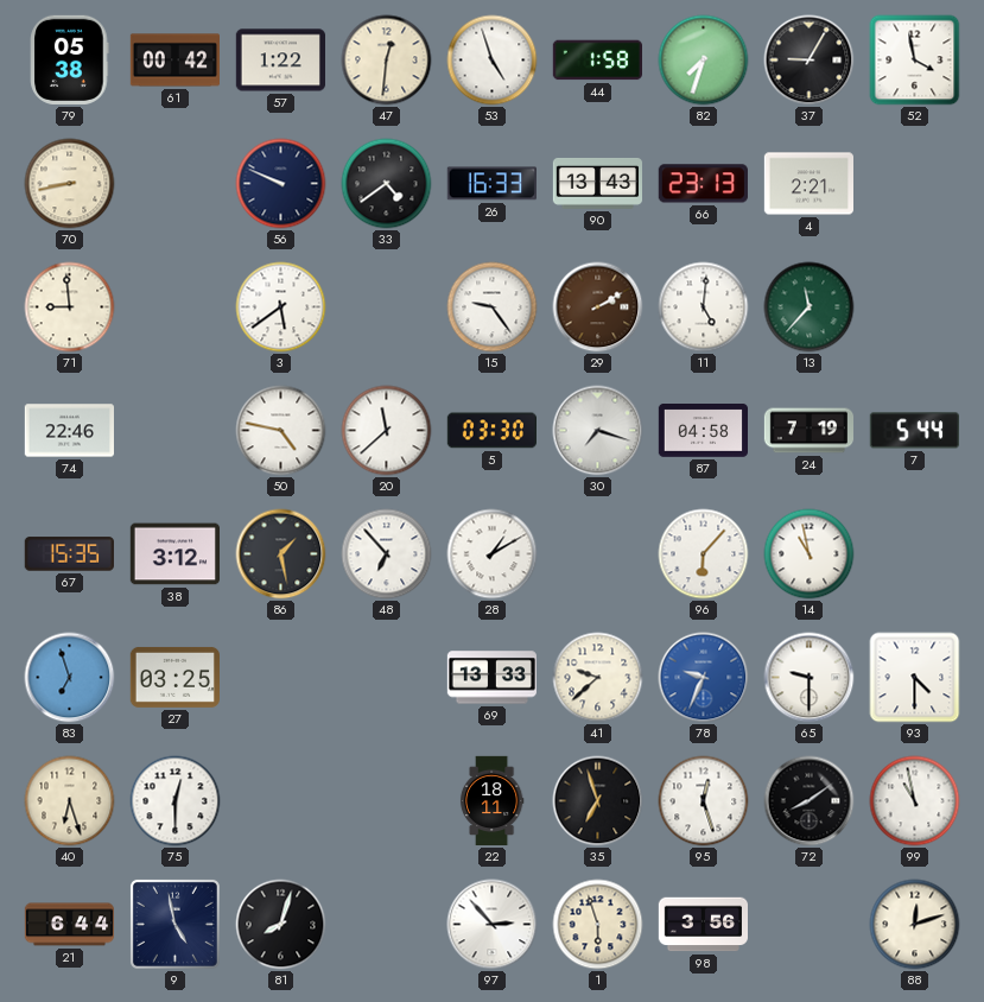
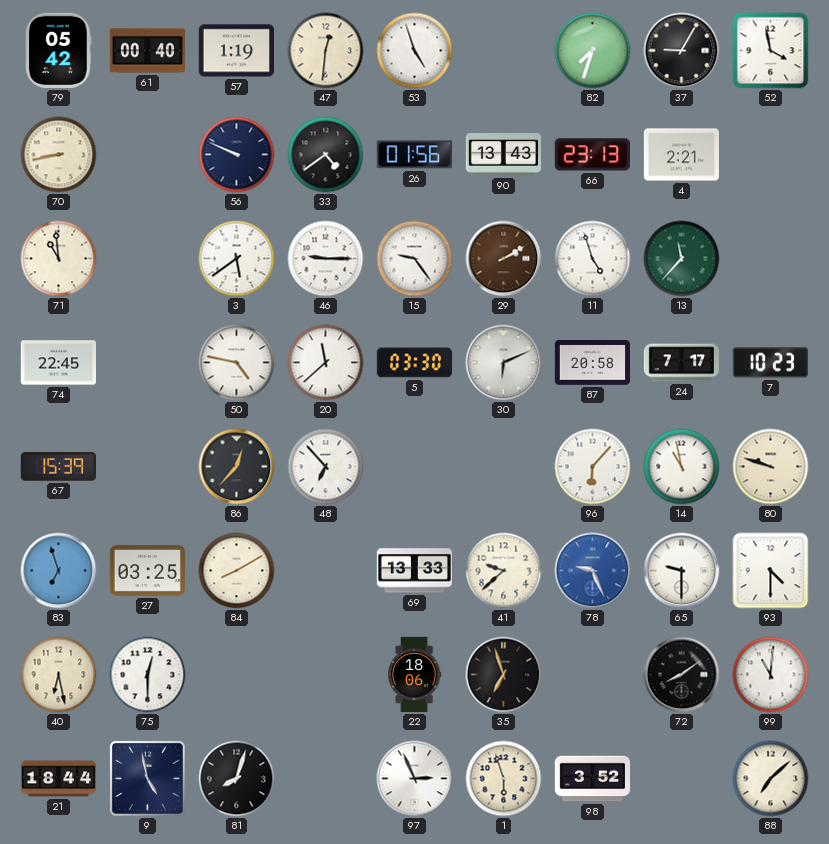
79: 05:38 -> 05:42
61: 00:42 -> 00:40
57: 1:22 -> 1:19
44: 1:58 -> none
26: 16:33 -> 01:56
71: 8:59 -> 10:59
46: none -> 9:15
11: 5:01 -> 4:57
74: 22:46 -> 22:45
30: 7:18 -> 6:11
87: 04:58 -> 20:58
24: 7:19 -> 7:17
7: 5:44 -> 10:23
67: 15:35 -> 15:39
38: 3:12 -> none
86: 1:28 -> 12:37
28: 1:10 -> none
80: none -> 9:48
84: none -> 8:10
78: 9:34 -> 9:26
40: 6:27 -> 6:28
22: 18:11 -> 18:06
95: 12:27 -> none
99: 10:58 -> 11:01
21: 6:44 -> 18:44
97: 2:53 -> 2:56
98: 3:56 -> 3:52
88: 12:12 -> 7:08
